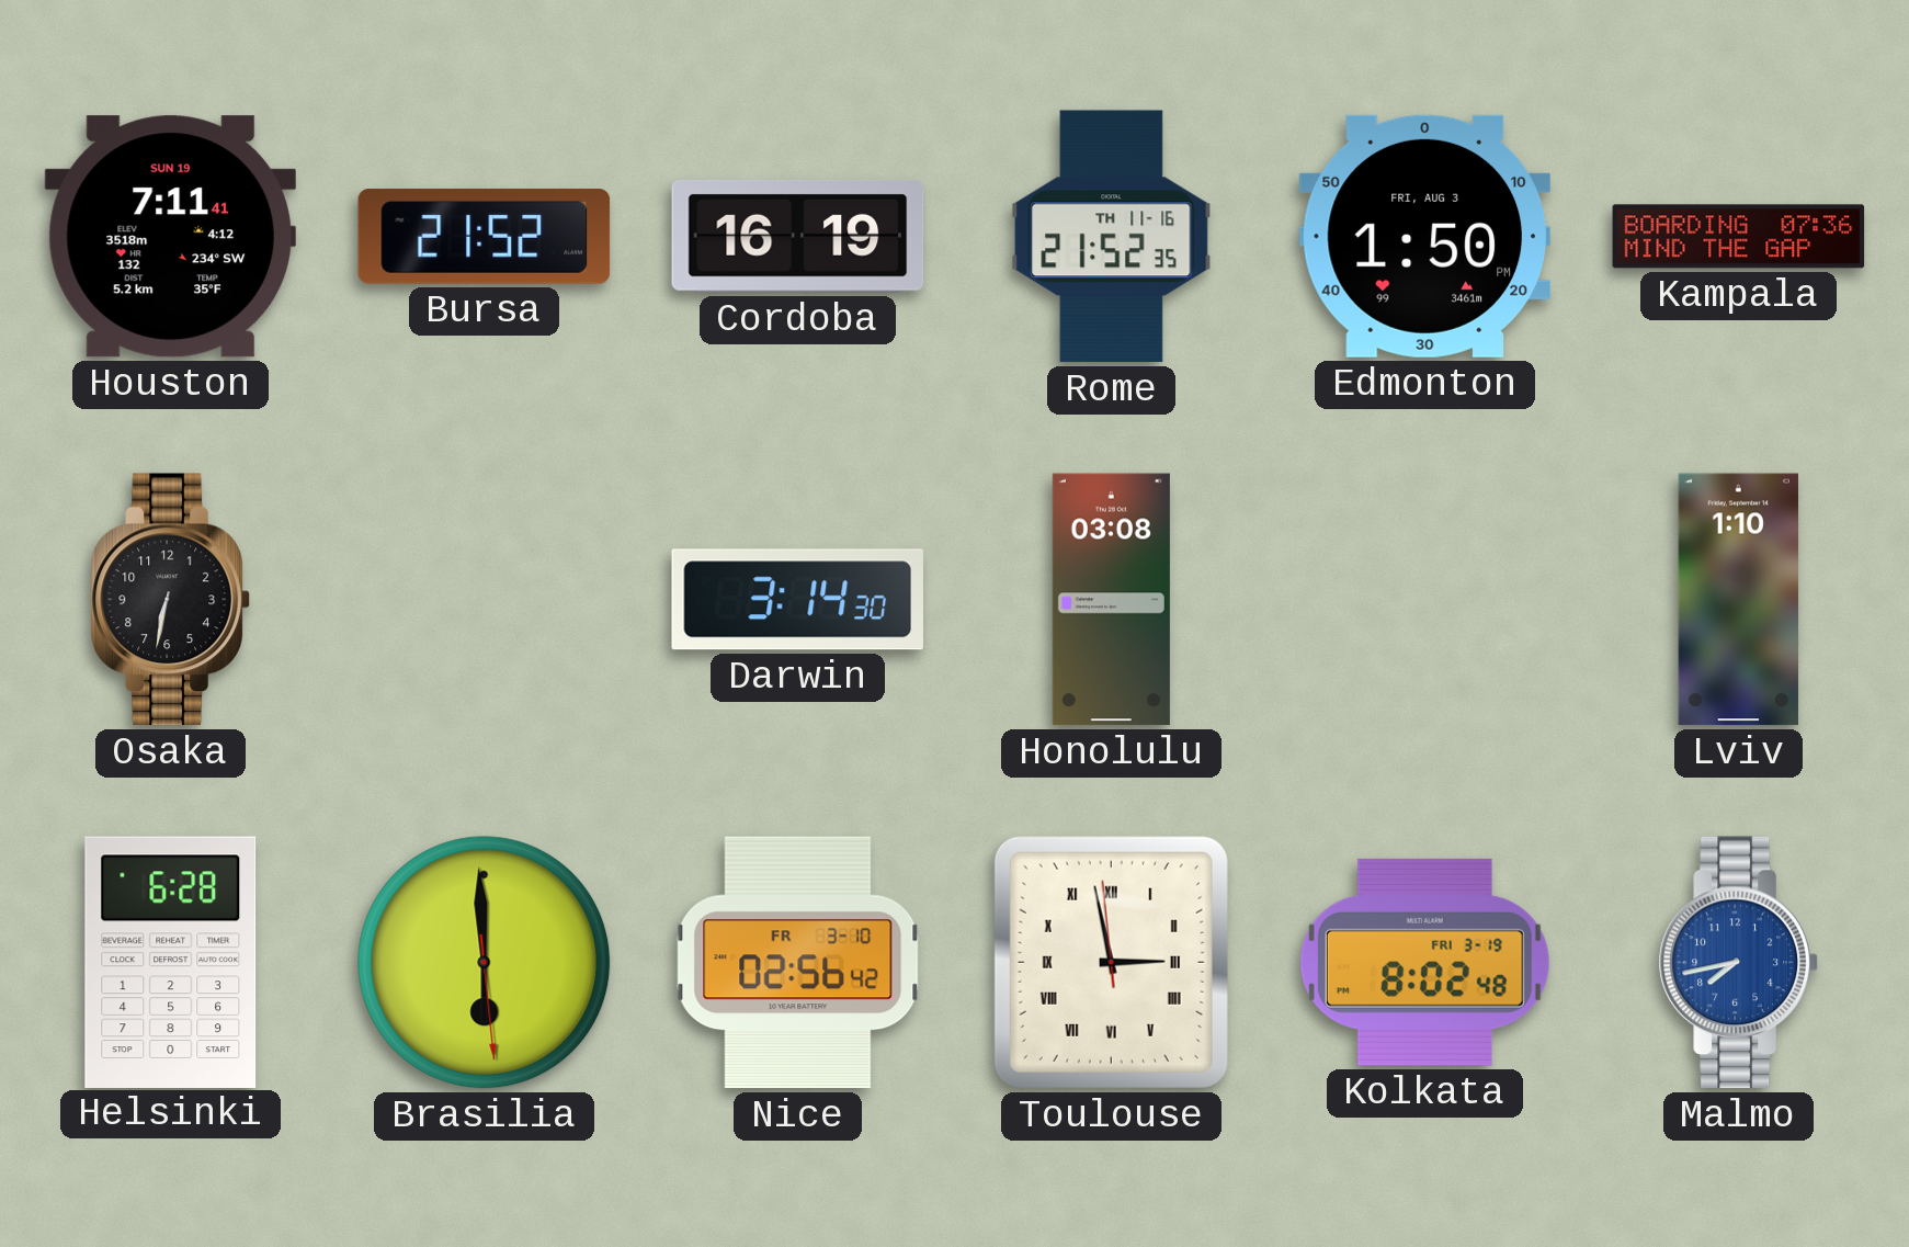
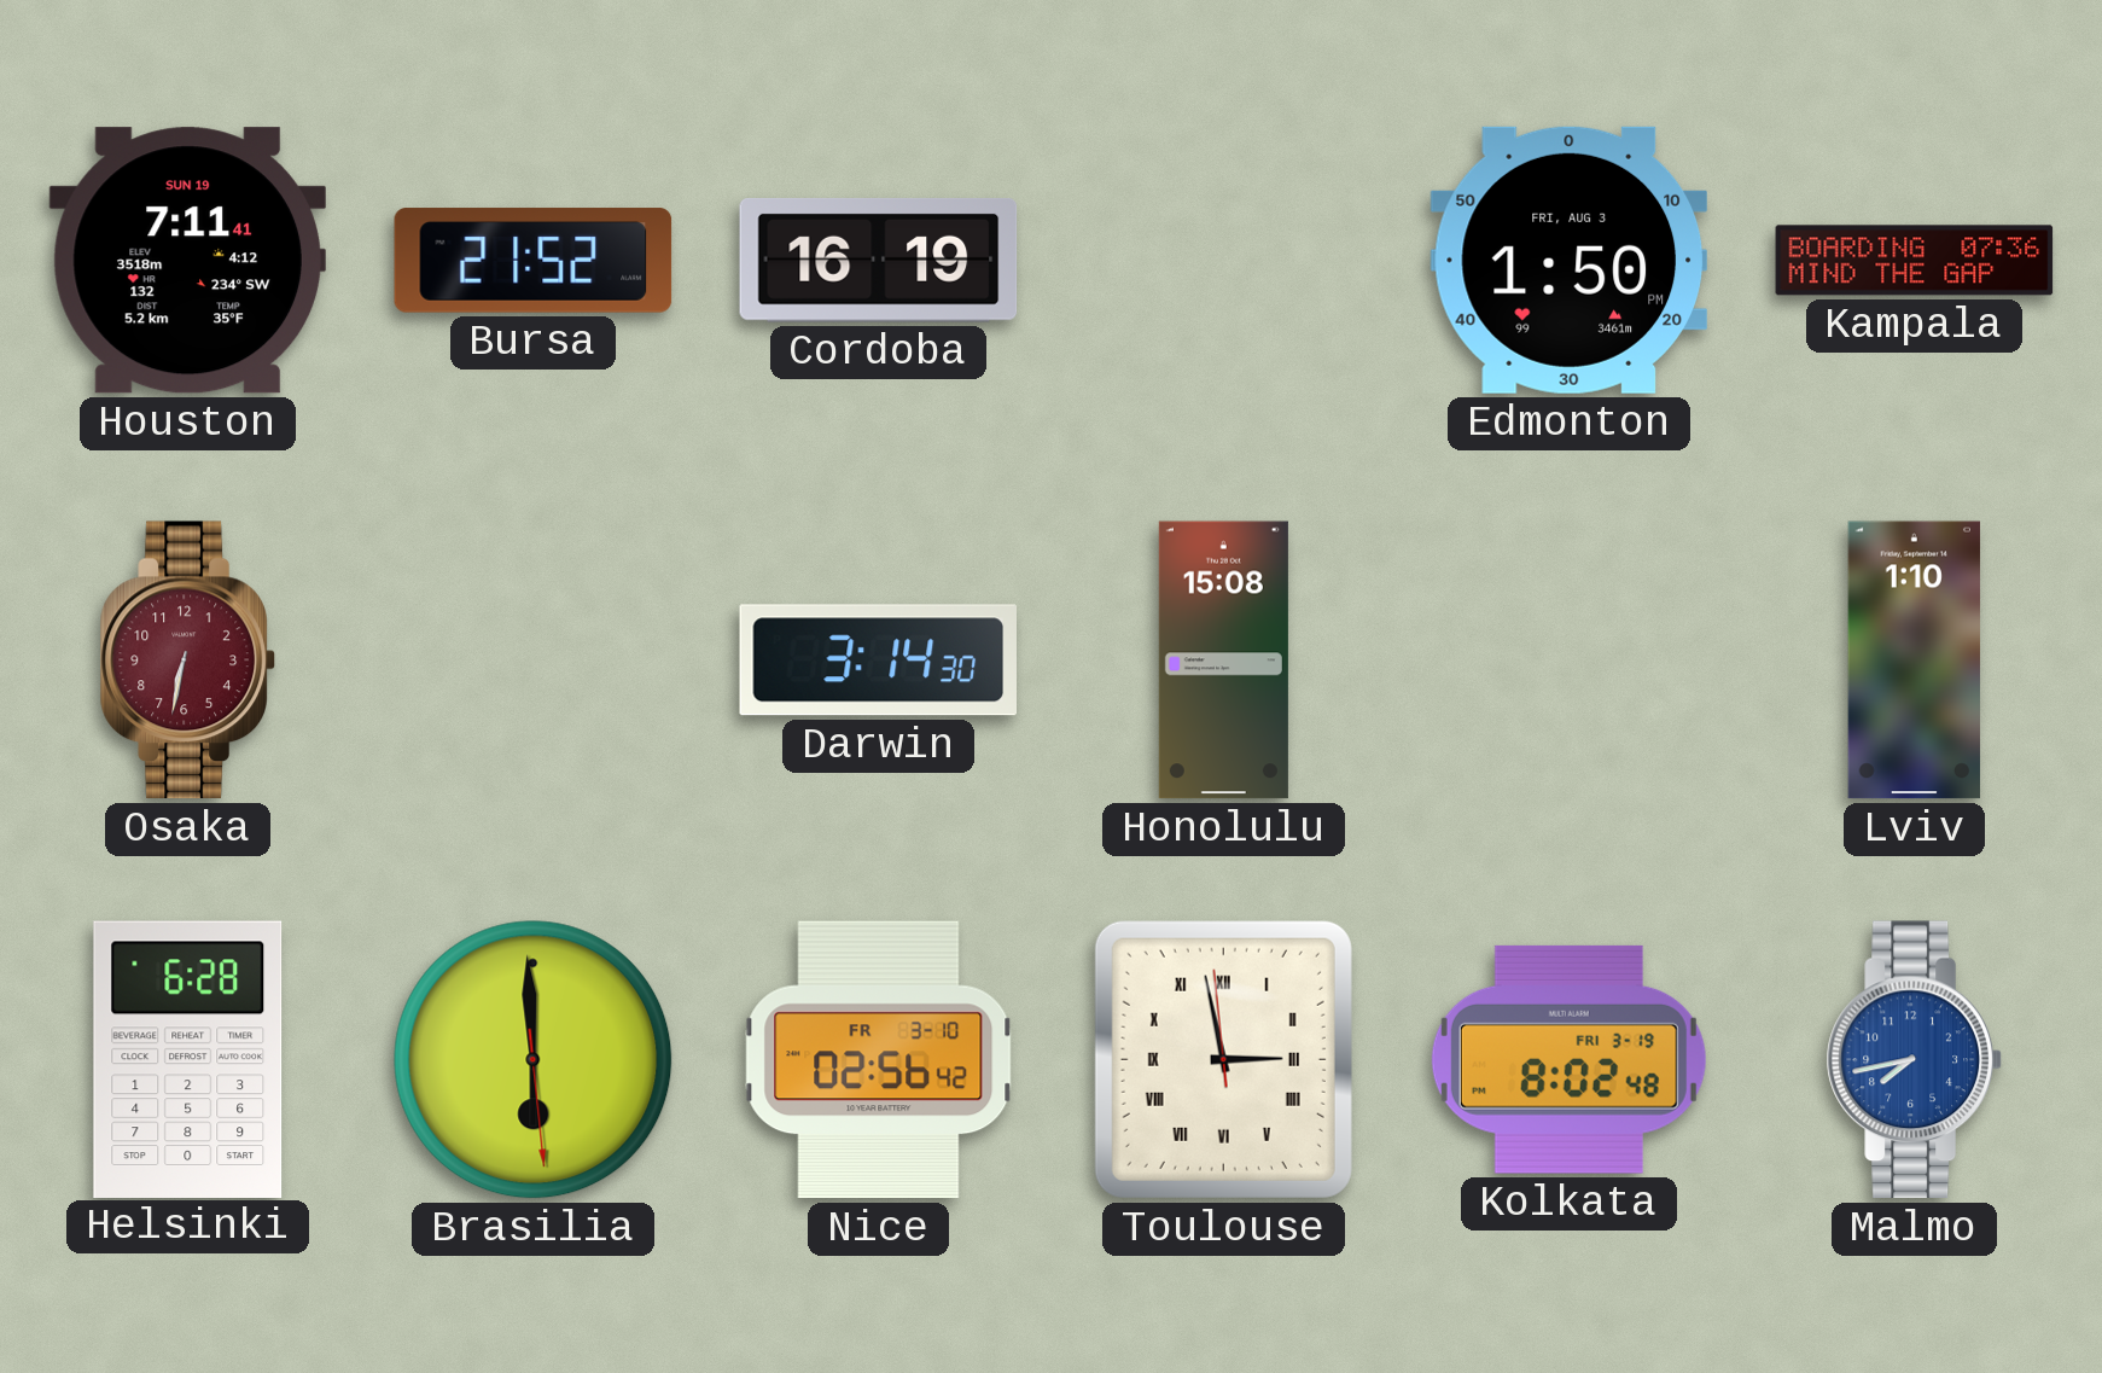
Rome: 21:52 -> none
Osaka dial: black -> burgundy
Honolulu: 03:08 -> 15:08
